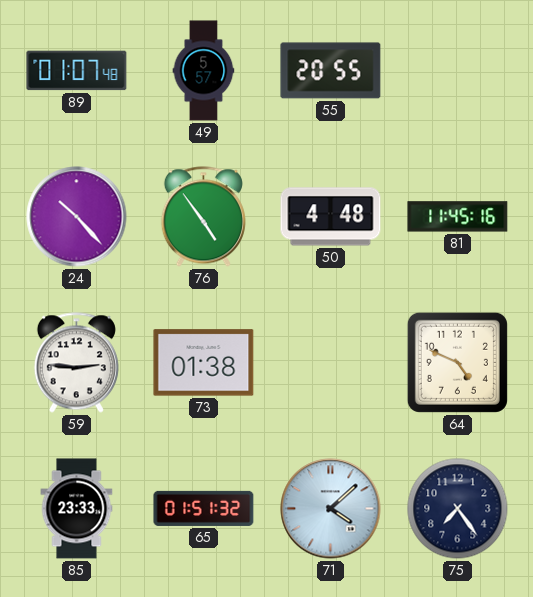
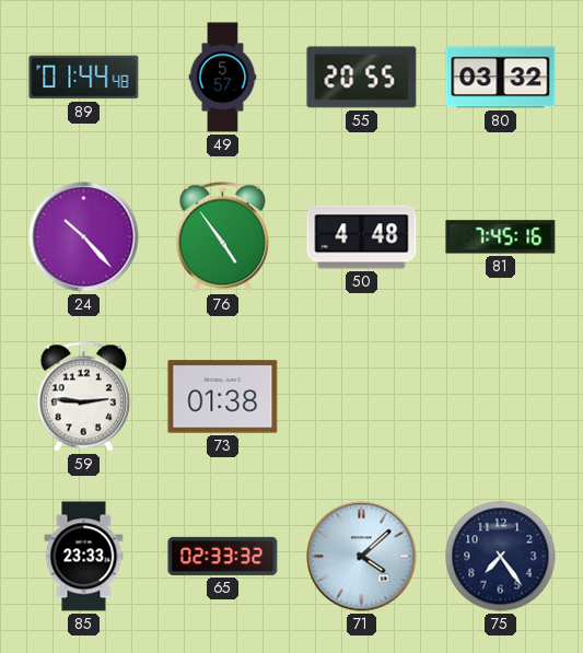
89: 01:07 -> 01:44
80: none -> 03:32
81: 11:45 -> 7:45
64: 4:49 -> none
65: 01:51 -> 02:33
